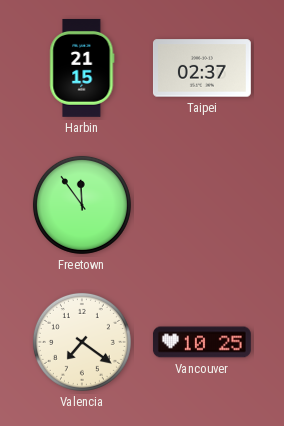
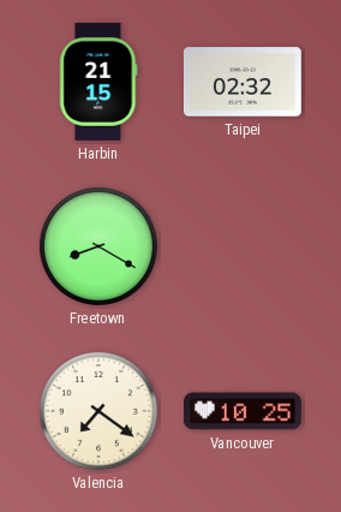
Taipei: 02:37 -> 02:32
Freetown: 11:54 -> 8:20
